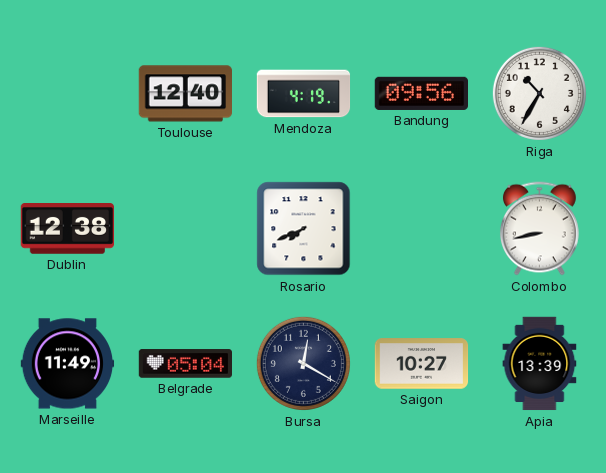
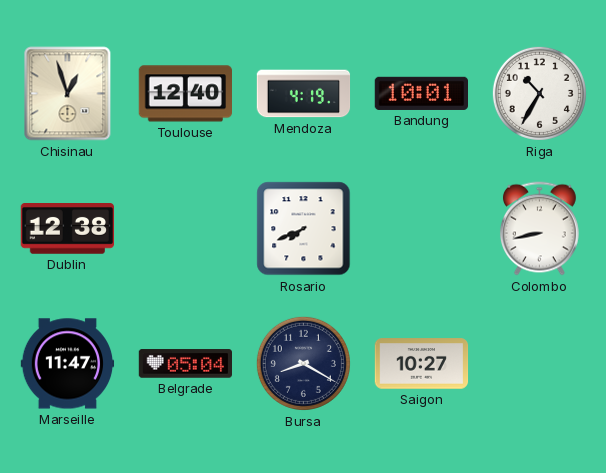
Chisinau: none -> 12:57
Bandung: 09:56 -> 10:01
Marseille: 11:49 -> 11:47
Bursa: 12:20 -> 8:20
Apia: 13:39 -> none
